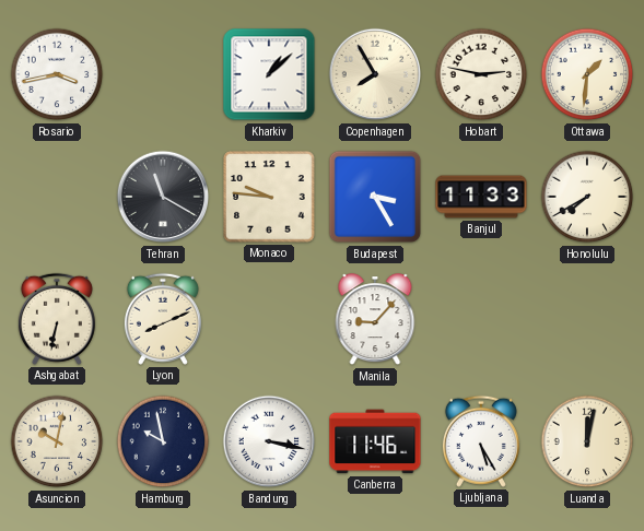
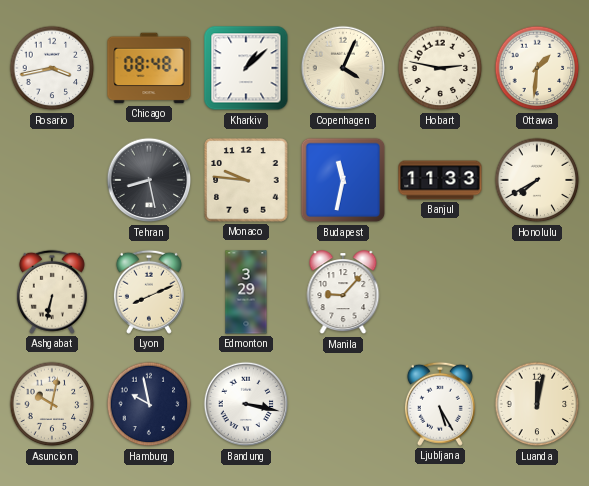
Chicago: none -> 08:48
Copenhagen: 7:55 -> 4:04
Tehran: 11:20 -> 8:28
Budapest: 3:25 -> 11:32
Edmonton: none -> 3:29
Canberra: 11:46 -> none
